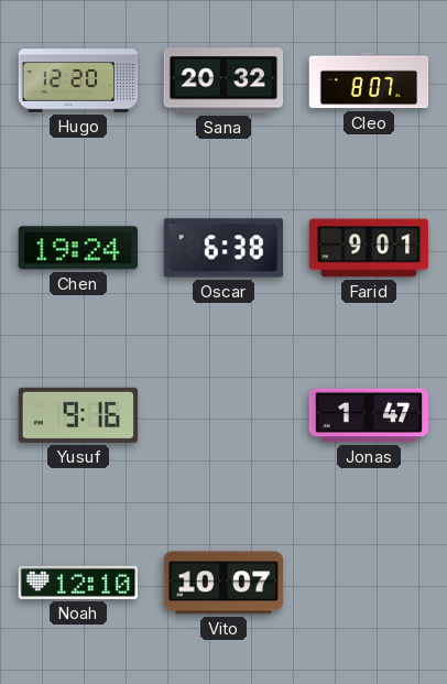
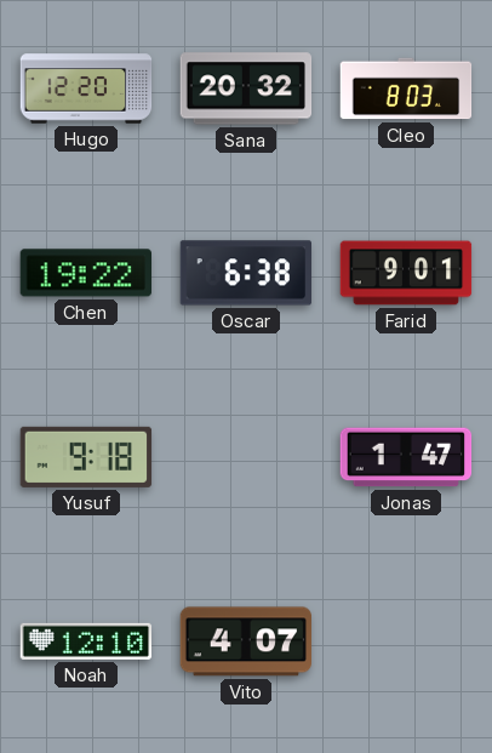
Cleo: 8:07 -> 8:03
Chen: 19:24 -> 19:22
Yusuf: 9:16 -> 9:18
Vito: 10:07 -> 4:07
